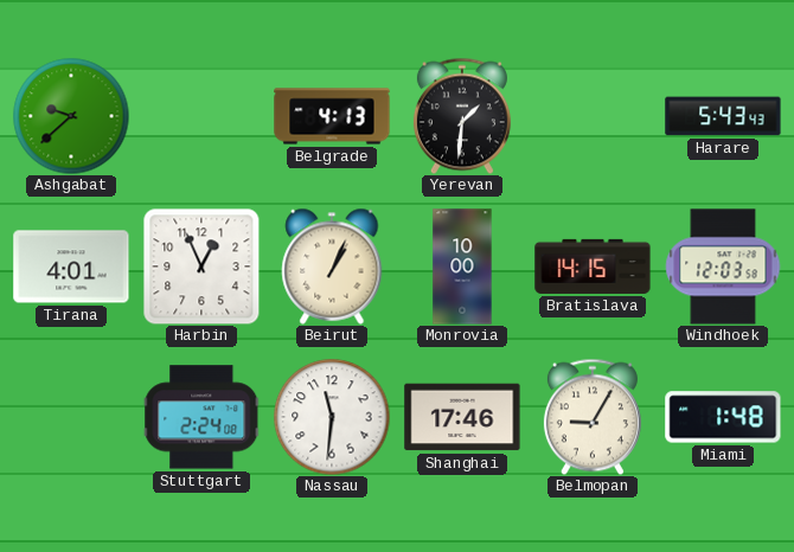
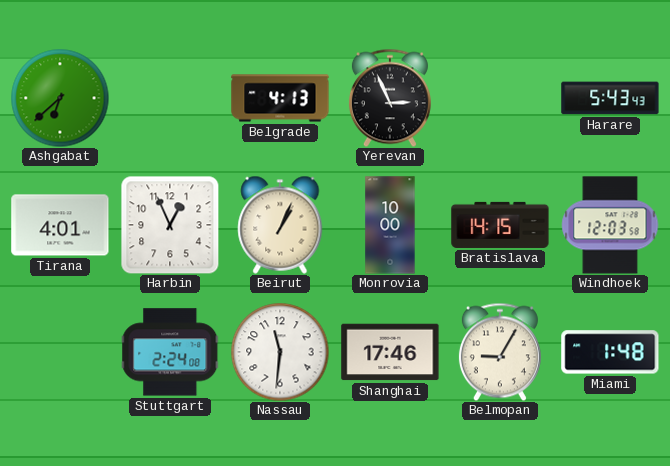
Ashgabat: 9:38 -> 6:38
Yerevan: 1:31 -> 2:56
